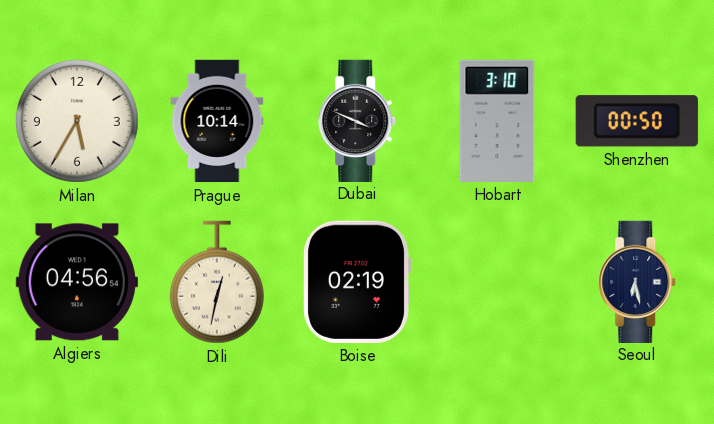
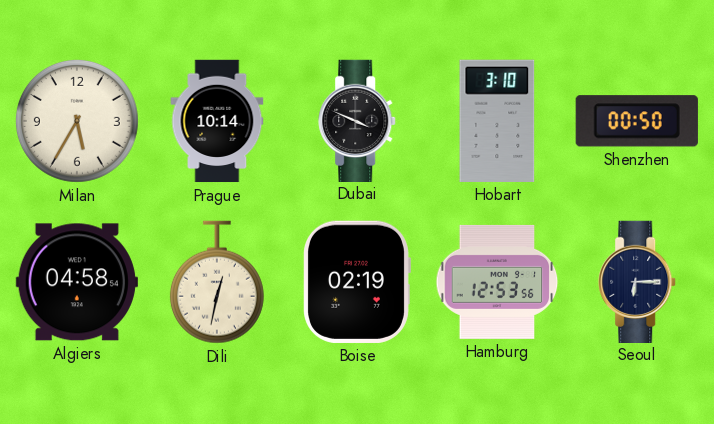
Algiers: 04:56 -> 04:58
Hamburg: none -> 12:53
Seoul: 6:28 -> 6:15
